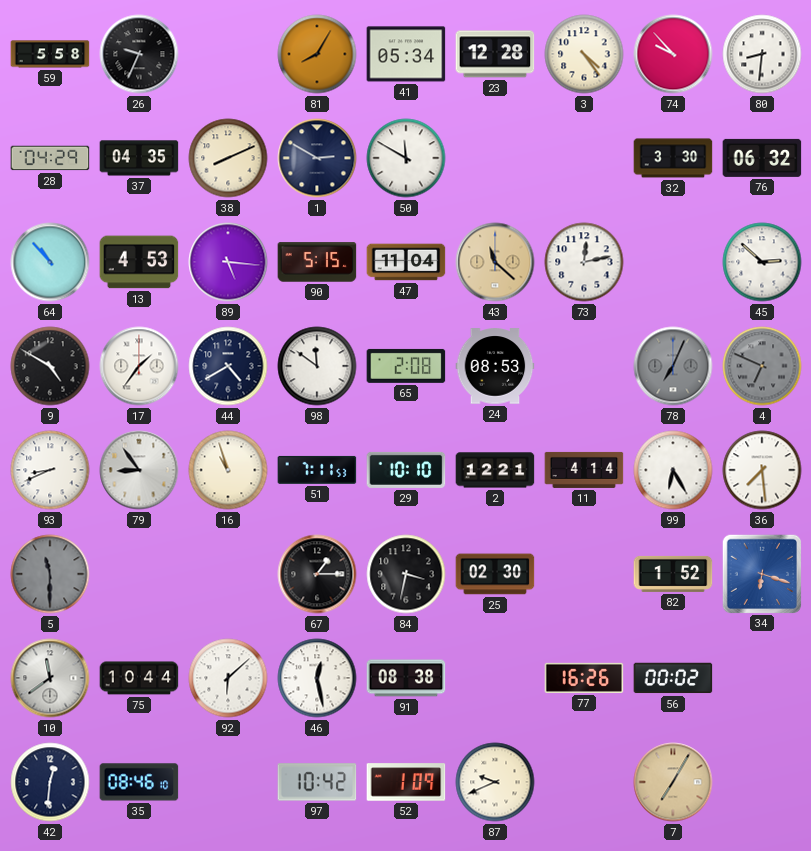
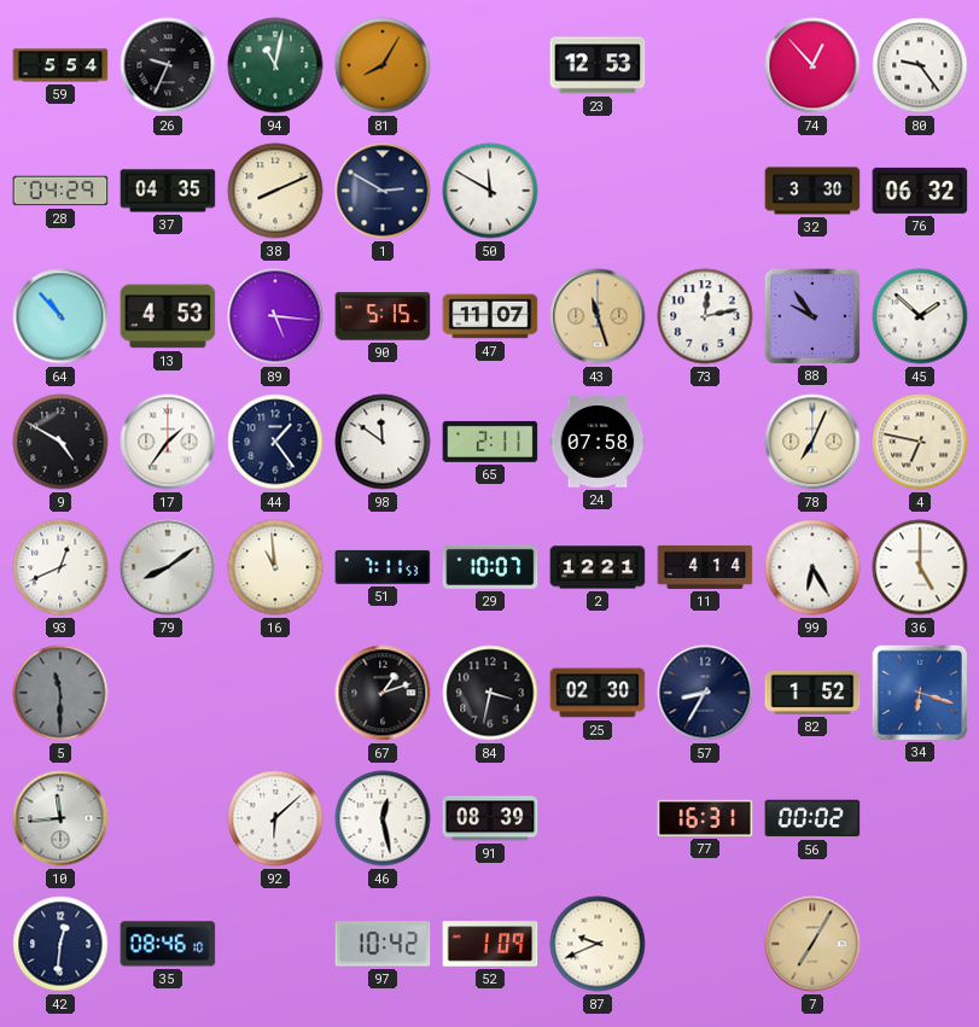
59: 5:58 -> 5:54
94: none -> 11:02
41: 05:34 -> none
23: 12:28 -> 12:53
3: 4:24 -> none
74: 9:53 -> 12:53
80: 8:31 -> 9:24
47: 11:04 -> 11:07
43: 11:22 -> 11:27
88: none -> 9:54
45: 2:52 -> 1:52
44: 4:40 -> 1:24
65: 2:08 -> 2:11
24: 08:53 -> 07:58
78 dial: grey -> cream
4: 6:49 -> 6:47
4 dial: grey -> cream
93: 8:41 -> 12:41
79: 8:54 -> 8:09
16: 10:57 -> 10:59
29: 10:10 -> 10:07
36: 7:29 -> 5:00
67: 1:15 -> 1:12
57: none -> 8:35
10: 11:39 -> 11:44
75: 10:44 -> none
91: 08:38 -> 08:39
77: 16:26 -> 16:31
